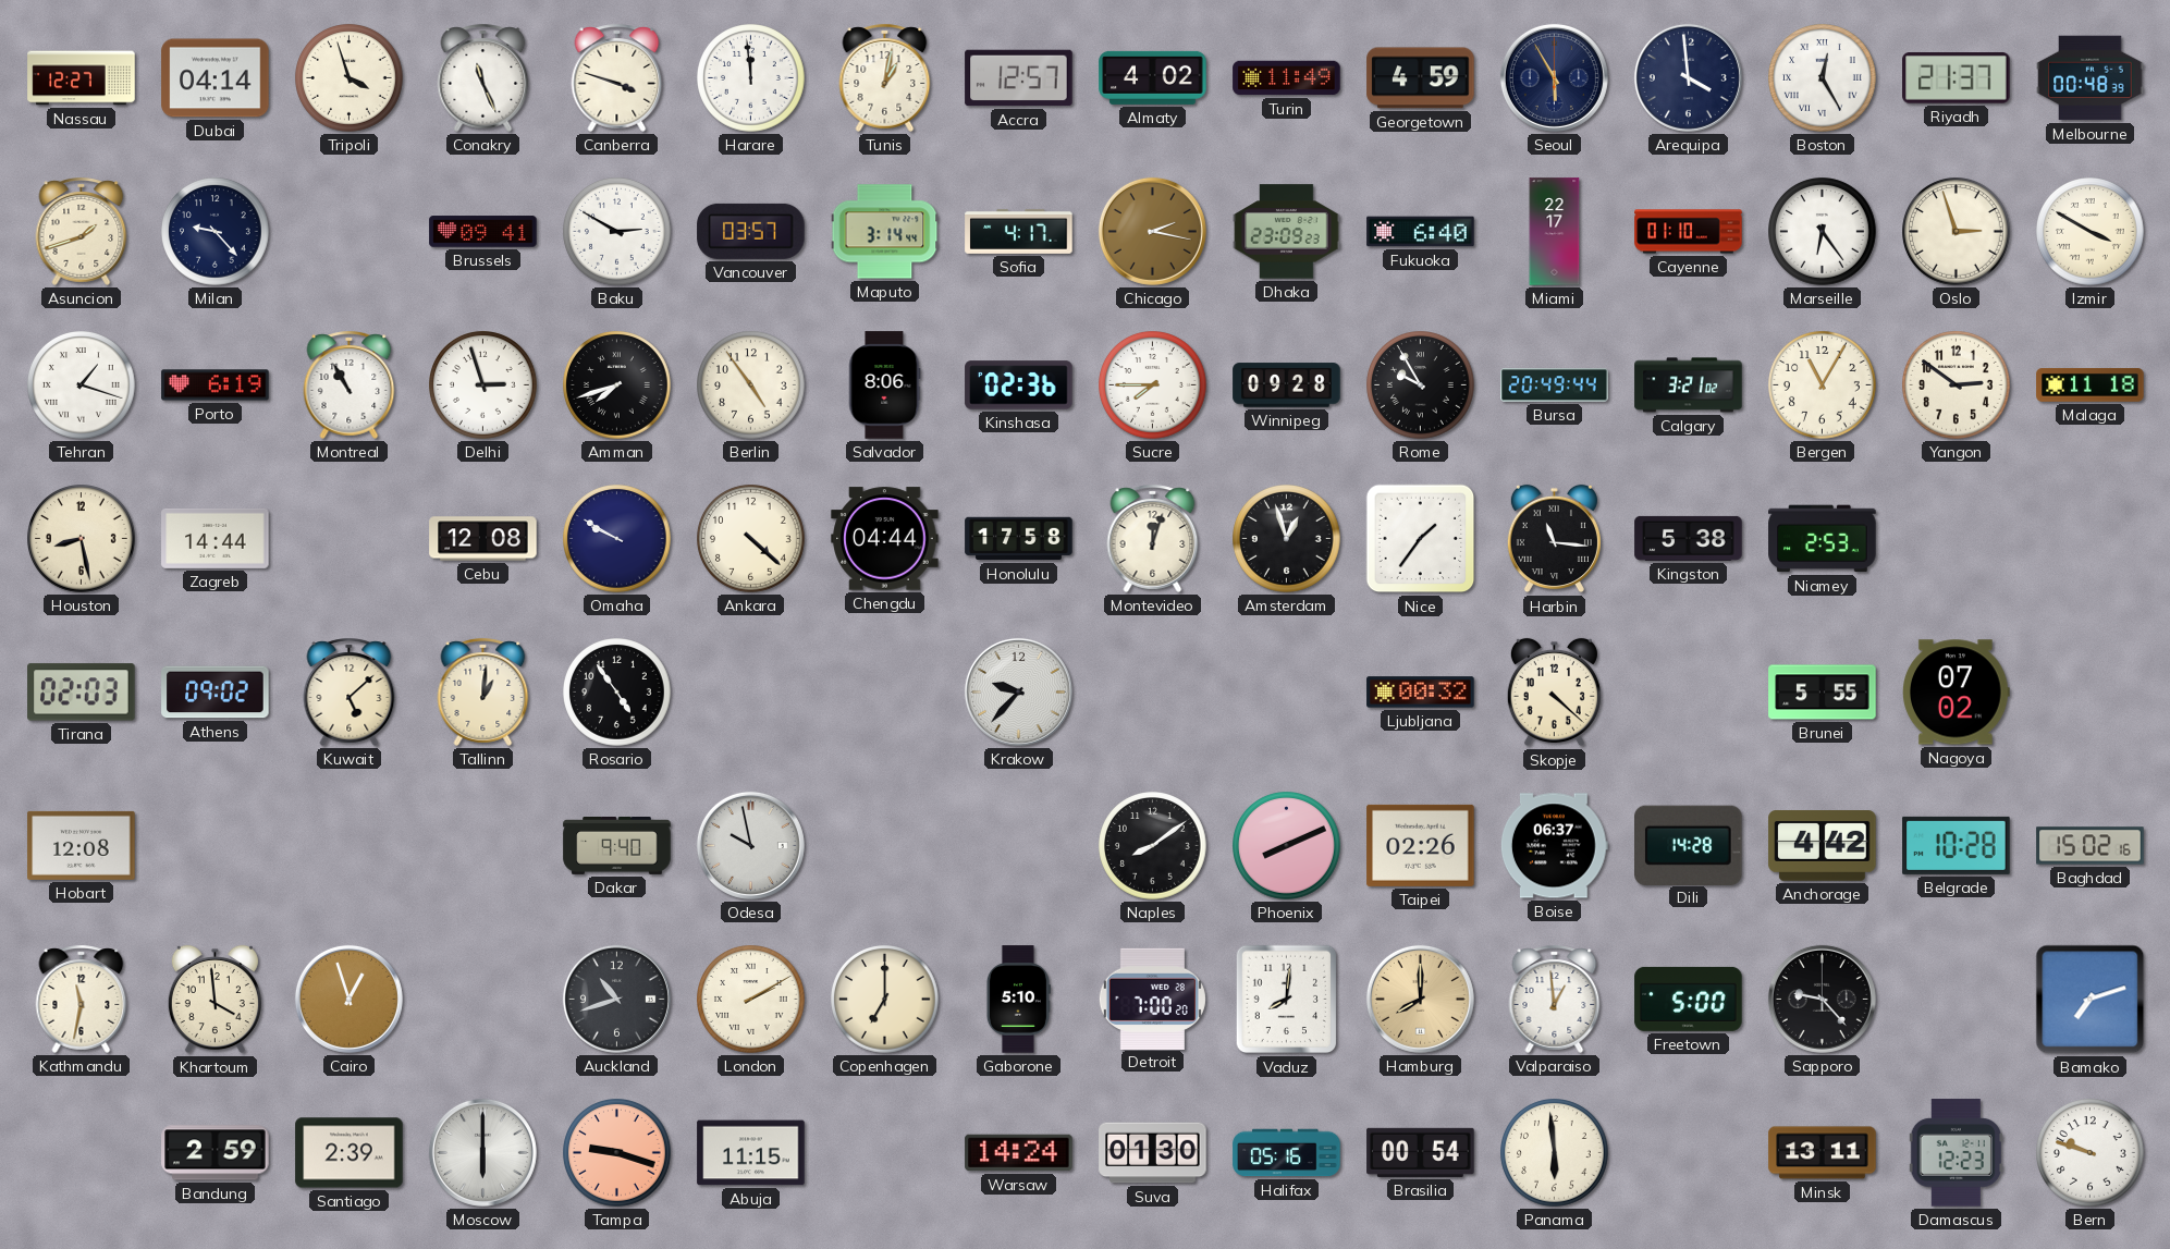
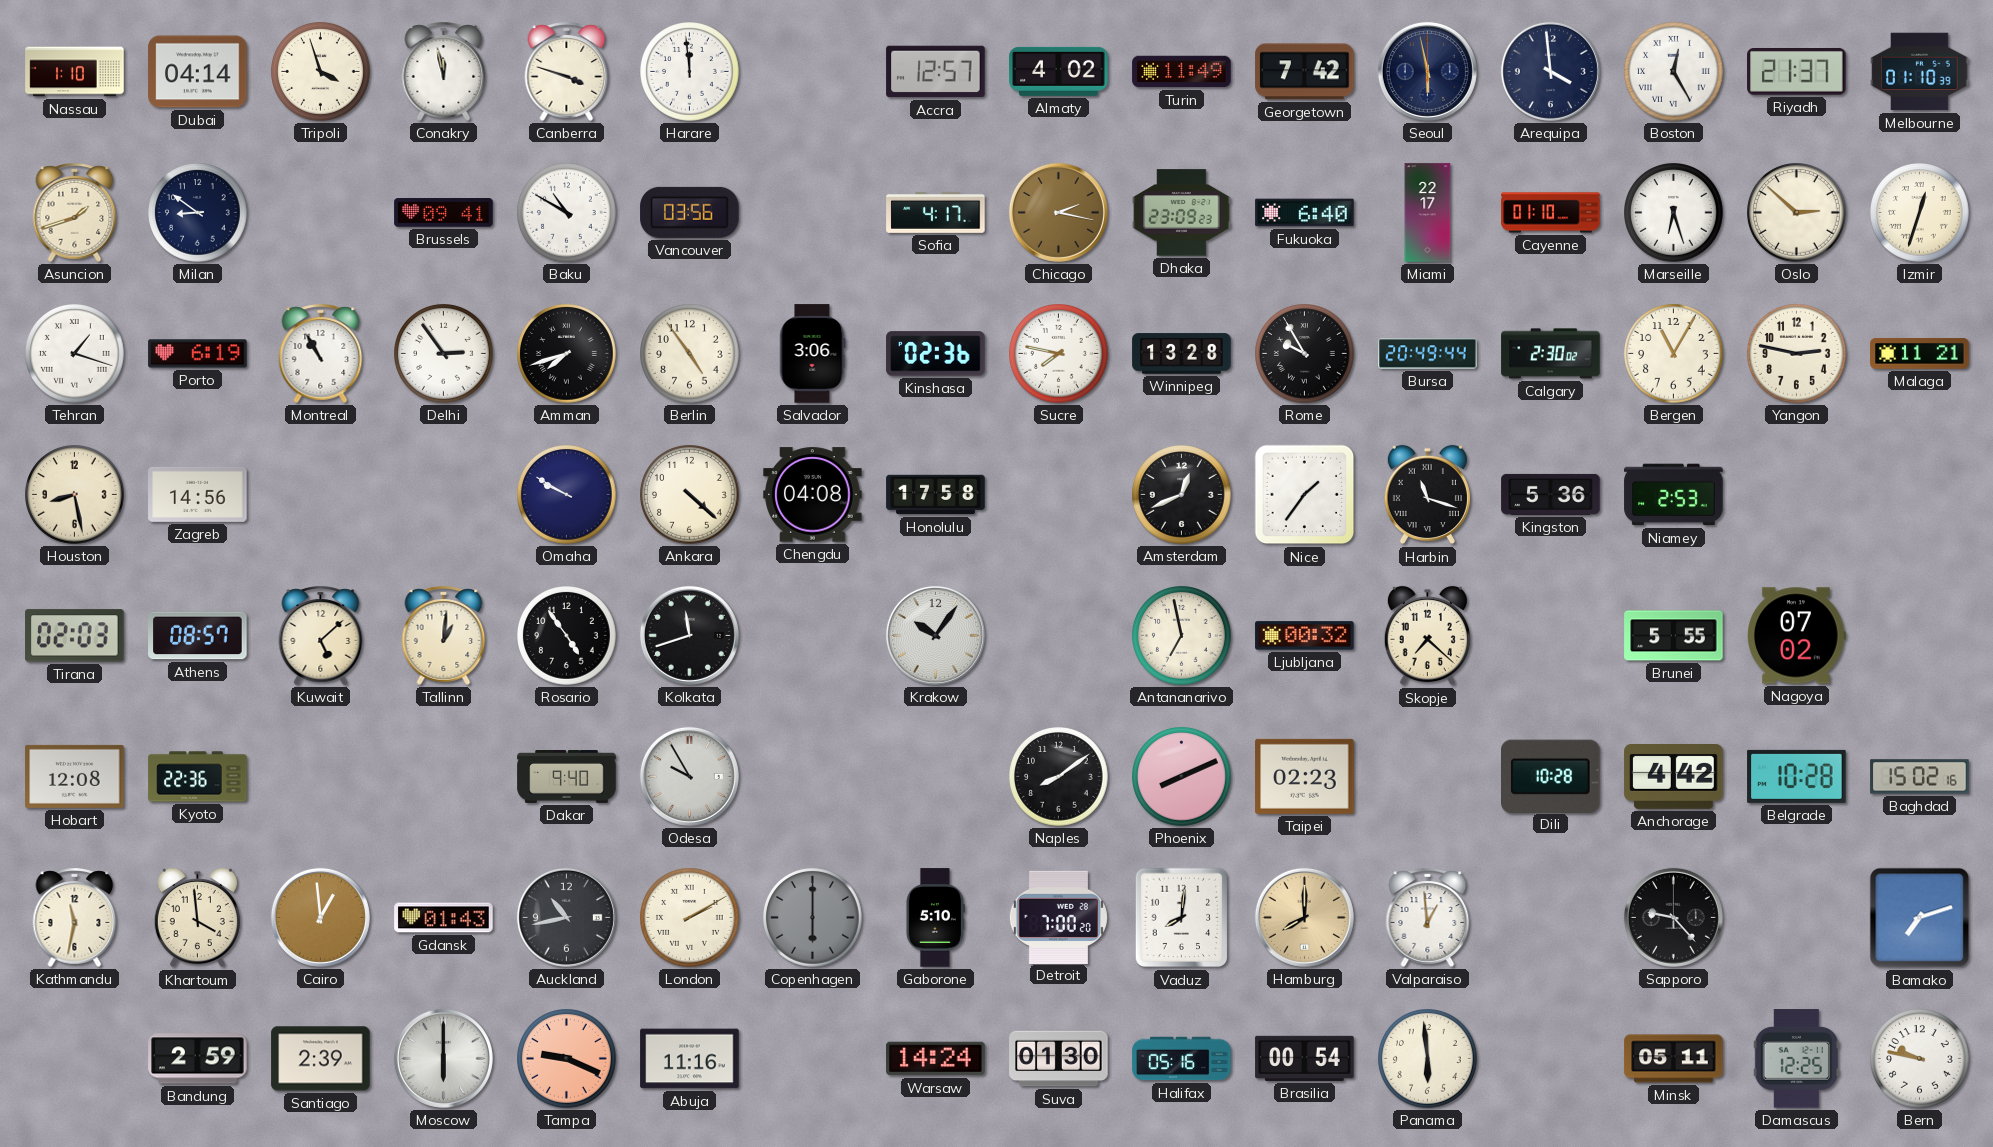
Nassau: 12:27 -> 1:10
Conakry: 11:26 -> 11:58
Tunis: 1:02 -> none
Georgetown: 4:59 -> 7:42
Seoul: 5:55 -> 5:58
Melbourne: 00:48 -> 01:10
Milan: 9:23 -> 8:51
Baku: 2:50 -> 10:50
Vancouver: 03:57 -> 03:56
Maputo: 3:14 -> none
Marseille: 6:24 -> 6:27
Oslo: 2:57 -> 2:52
Izmir: 3:50 -> 12:33
Delhi: 2:57 -> 2:54
Salvador: 8:06 -> 3:06
Sucre: 7:45 -> 7:47
Winnipeg: 09:28 -> 13:28
Calgary: 3:21 -> 2:30
Yangon: 2:51 -> 2:47
Malaga: 11:18 -> 11:21
Zagreb: 14:44 -> 14:56
Cebu: 12:08 -> none
Chengdu: 04:44 -> 04:08
Montevideo: 12:03 -> none
Amsterdam: 12:57 -> 12:41
Harbin: 11:16 -> 11:18
Kingston: 5:38 -> 5:36
Athens: 09:02 -> 08:57
Kolkata: none -> 11:42
Krakow: 9:37 -> 10:06
Antananarivo: none -> 6:58
Skopje: 4:22 -> 7:22
Kyoto: none -> 22:36
Odesa: 9:58 -> 9:55
Taipei: 02:26 -> 02:23
Boise: 06:37 -> none
Dili: 14:28 -> 10:28
Cairo: 12:57 -> 12:59
Gdansk: none -> 01:43
Auckland: 10:42 -> 10:43
Copenhagen: 7:00 -> 6:00
Copenhagen dial: cream -> grey
Freetown: 5:00 -> none
Tampa: 9:18 -> 9:19
Abuja: 11:15 -> 11:16
Minsk: 13:11 -> 05:11
Damascus: 12:23 -> 12:25
Bern: 9:48 -> 9:47
